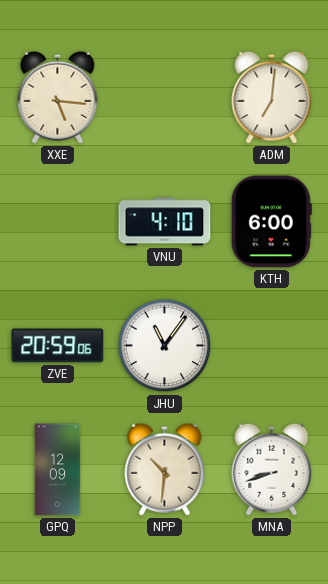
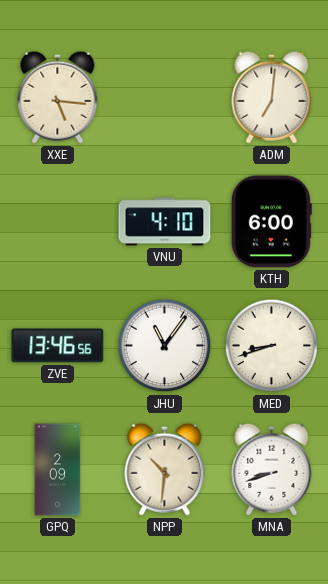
ZVE: 20:59 -> 13:46
MED: none -> 8:42
GPQ: 12:09 -> 2:09
